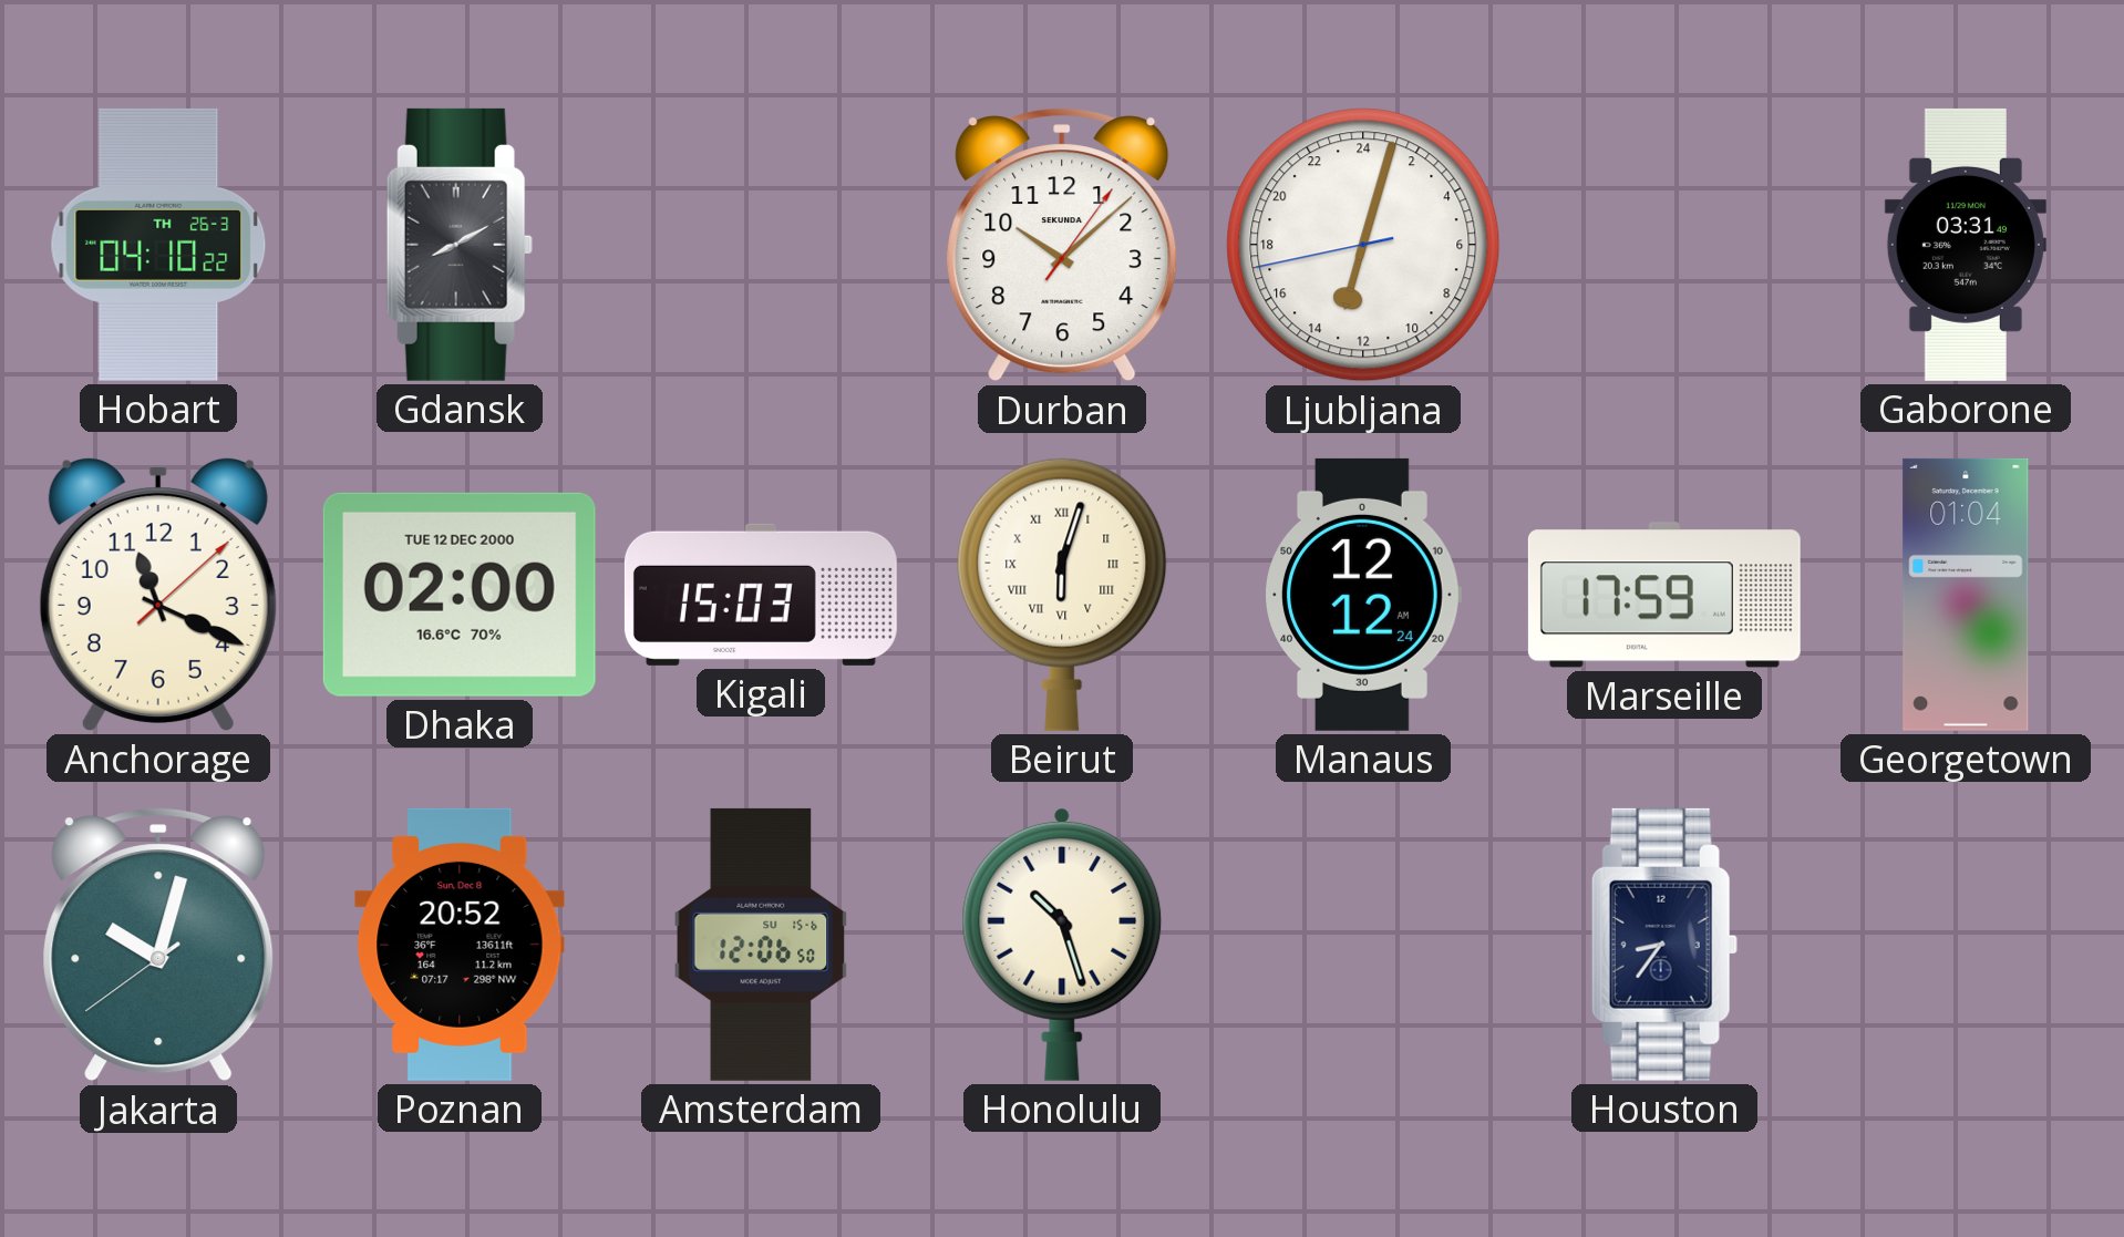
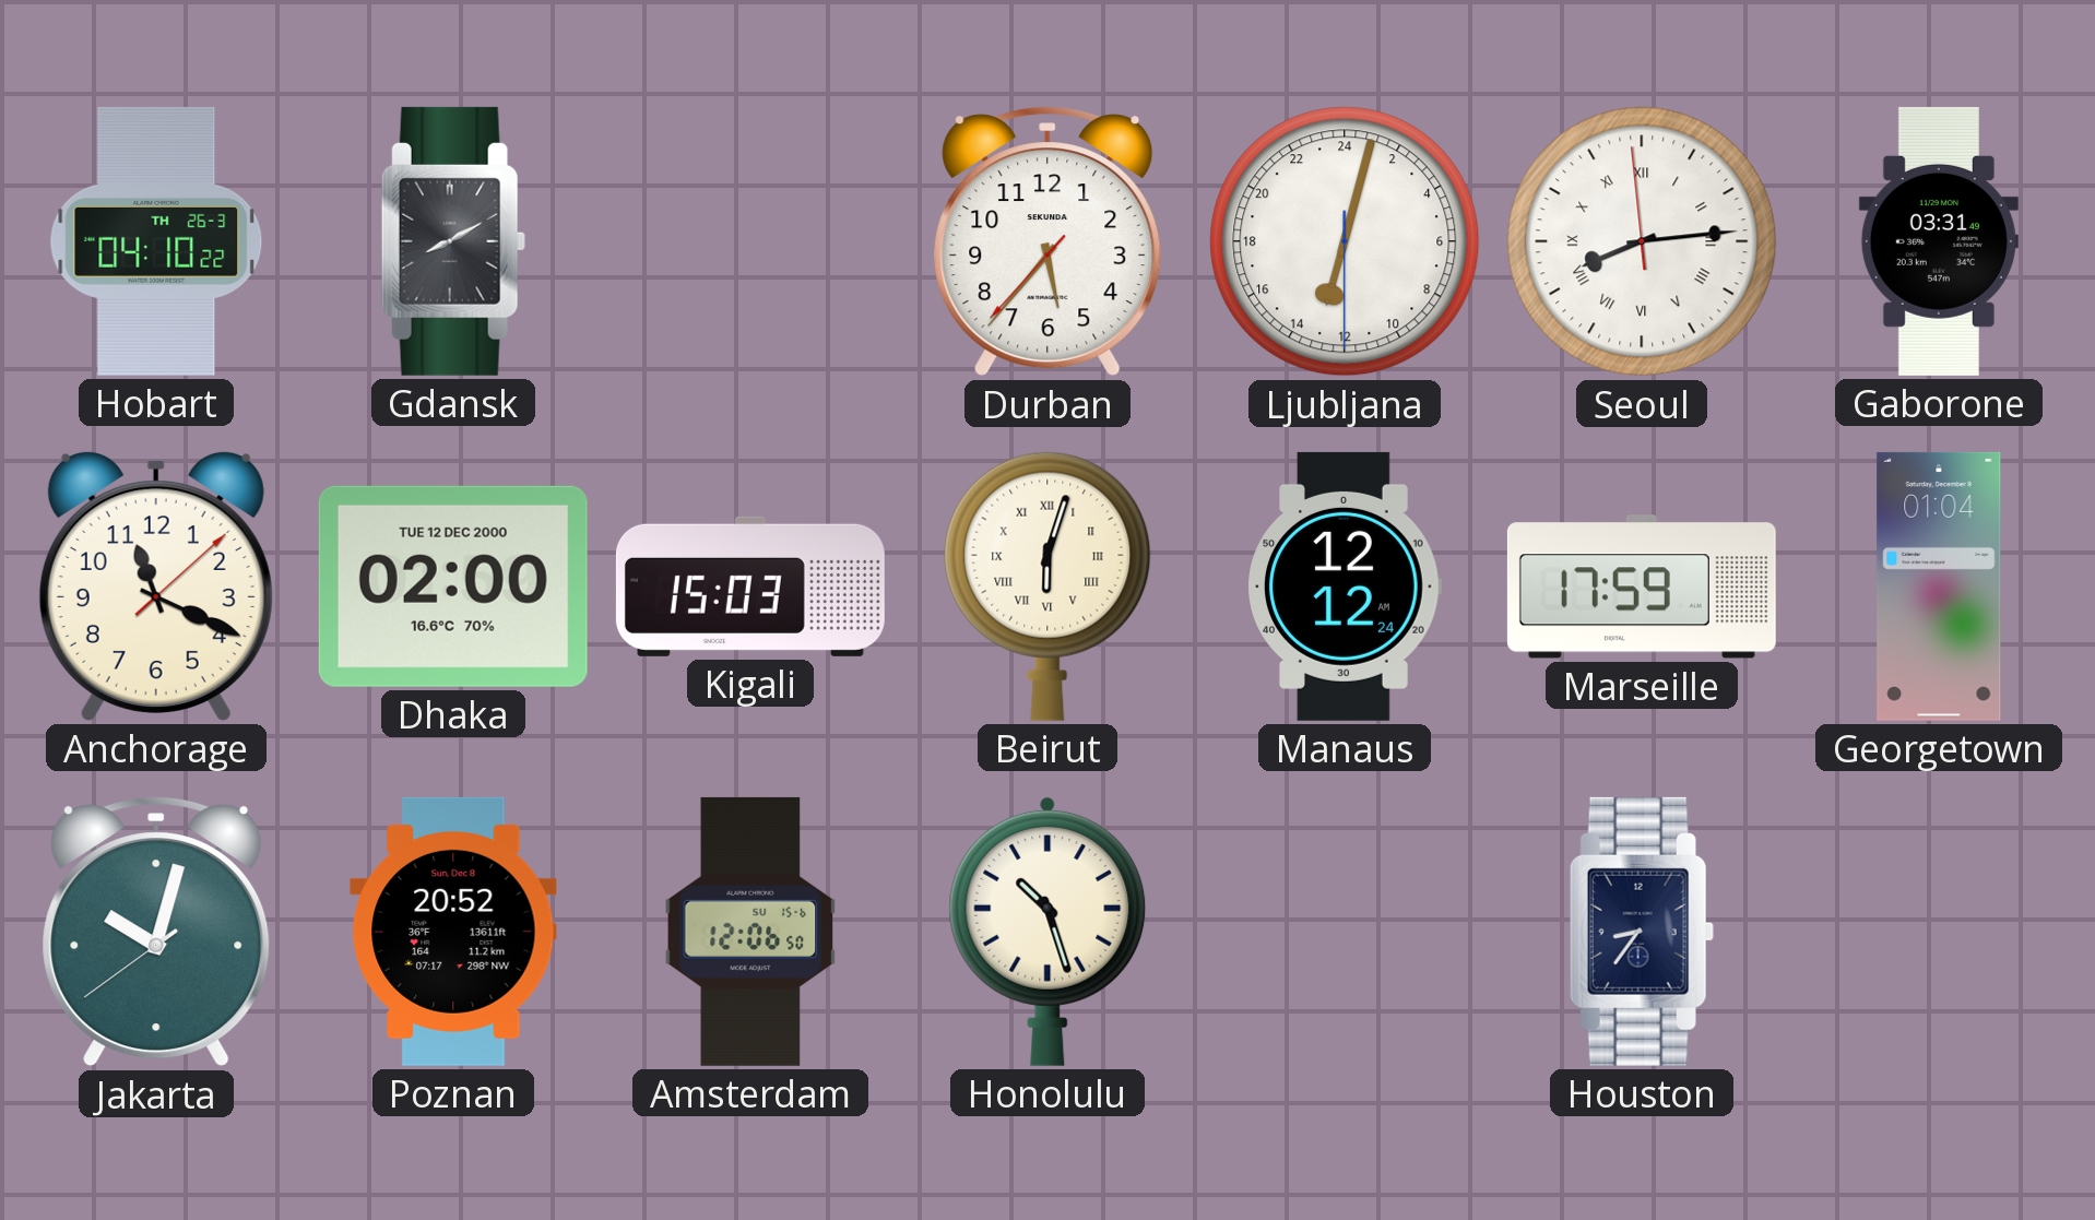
Durban: 10:08 -> 5:36
Ljubljana: 13:02:43 -> 13:02:30
Seoul: none -> 8:13
